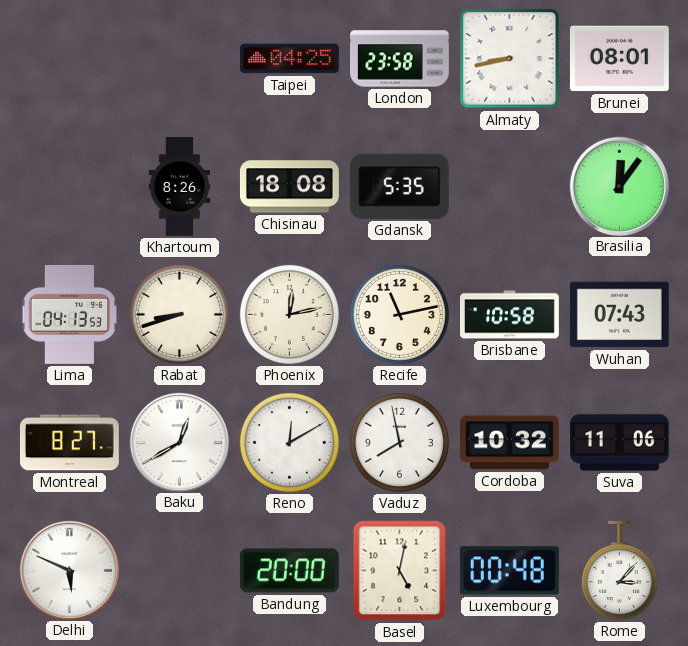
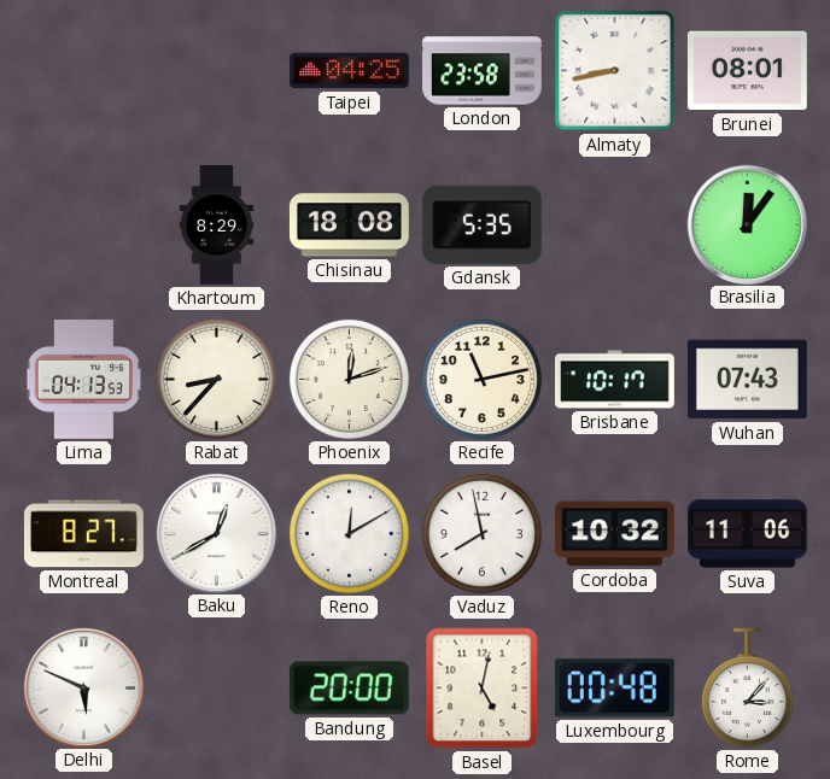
Khartoum: 8:26 -> 8:29
Rabat: 8:42 -> 8:37
Phoenix: 12:13 -> 12:12
Brisbane: 10:58 -> 10:17
